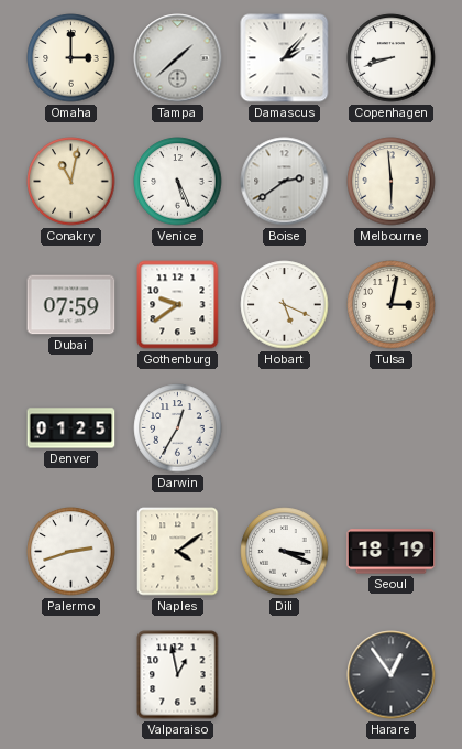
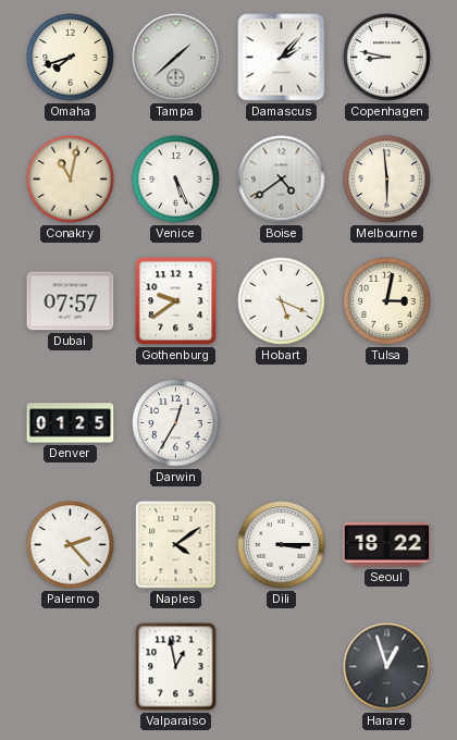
Omaha: 3:00 -> 7:42
Copenhagen: 8:42 -> 8:47
Boise: 2:39 -> 4:39
Dubai: 07:59 -> 07:57
Palermo: 2:42 -> 2:23
Dili: 3:19 -> 3:15
Seoul: 18:19 -> 18:22
Harare: 12:54 -> 12:57
